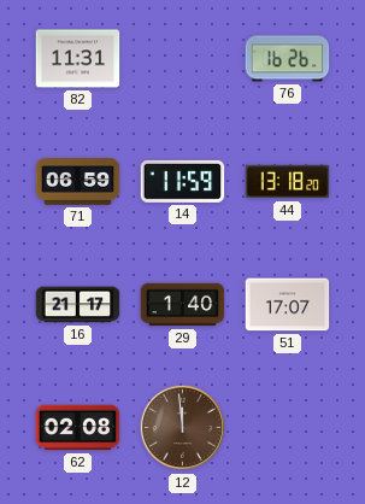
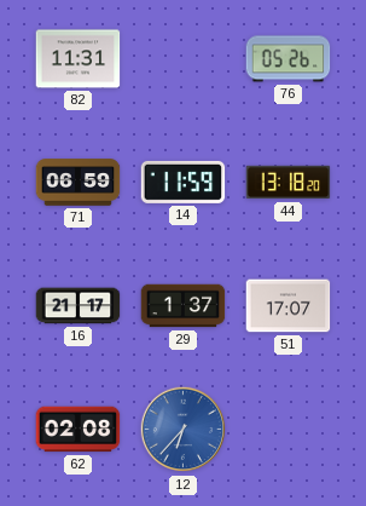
76: 16:26 -> 05:26
29: 1:40 -> 1:37
12: 11:59 -> 6:37
12 dial: brown -> blue
